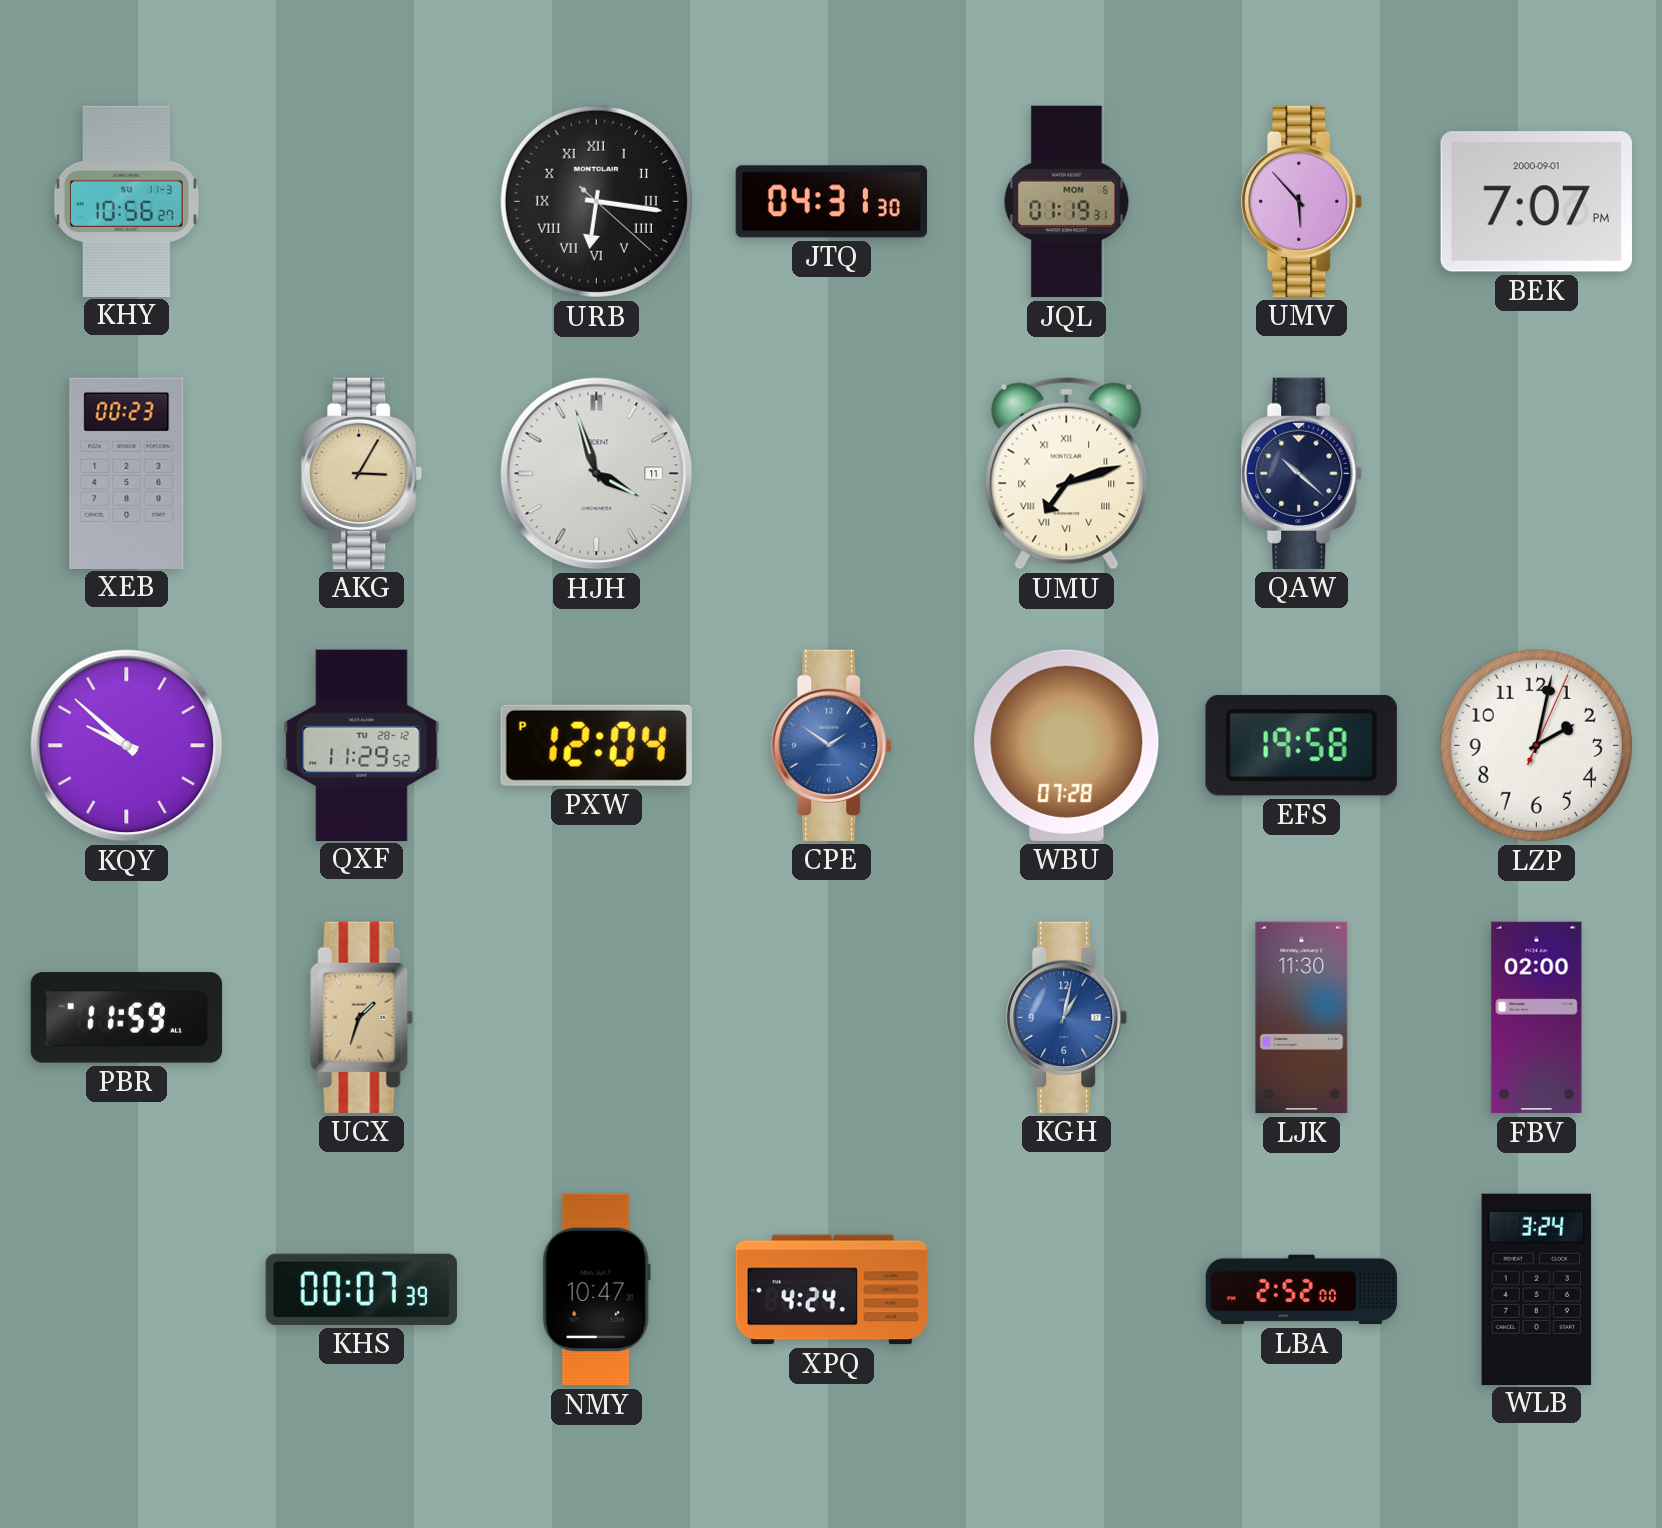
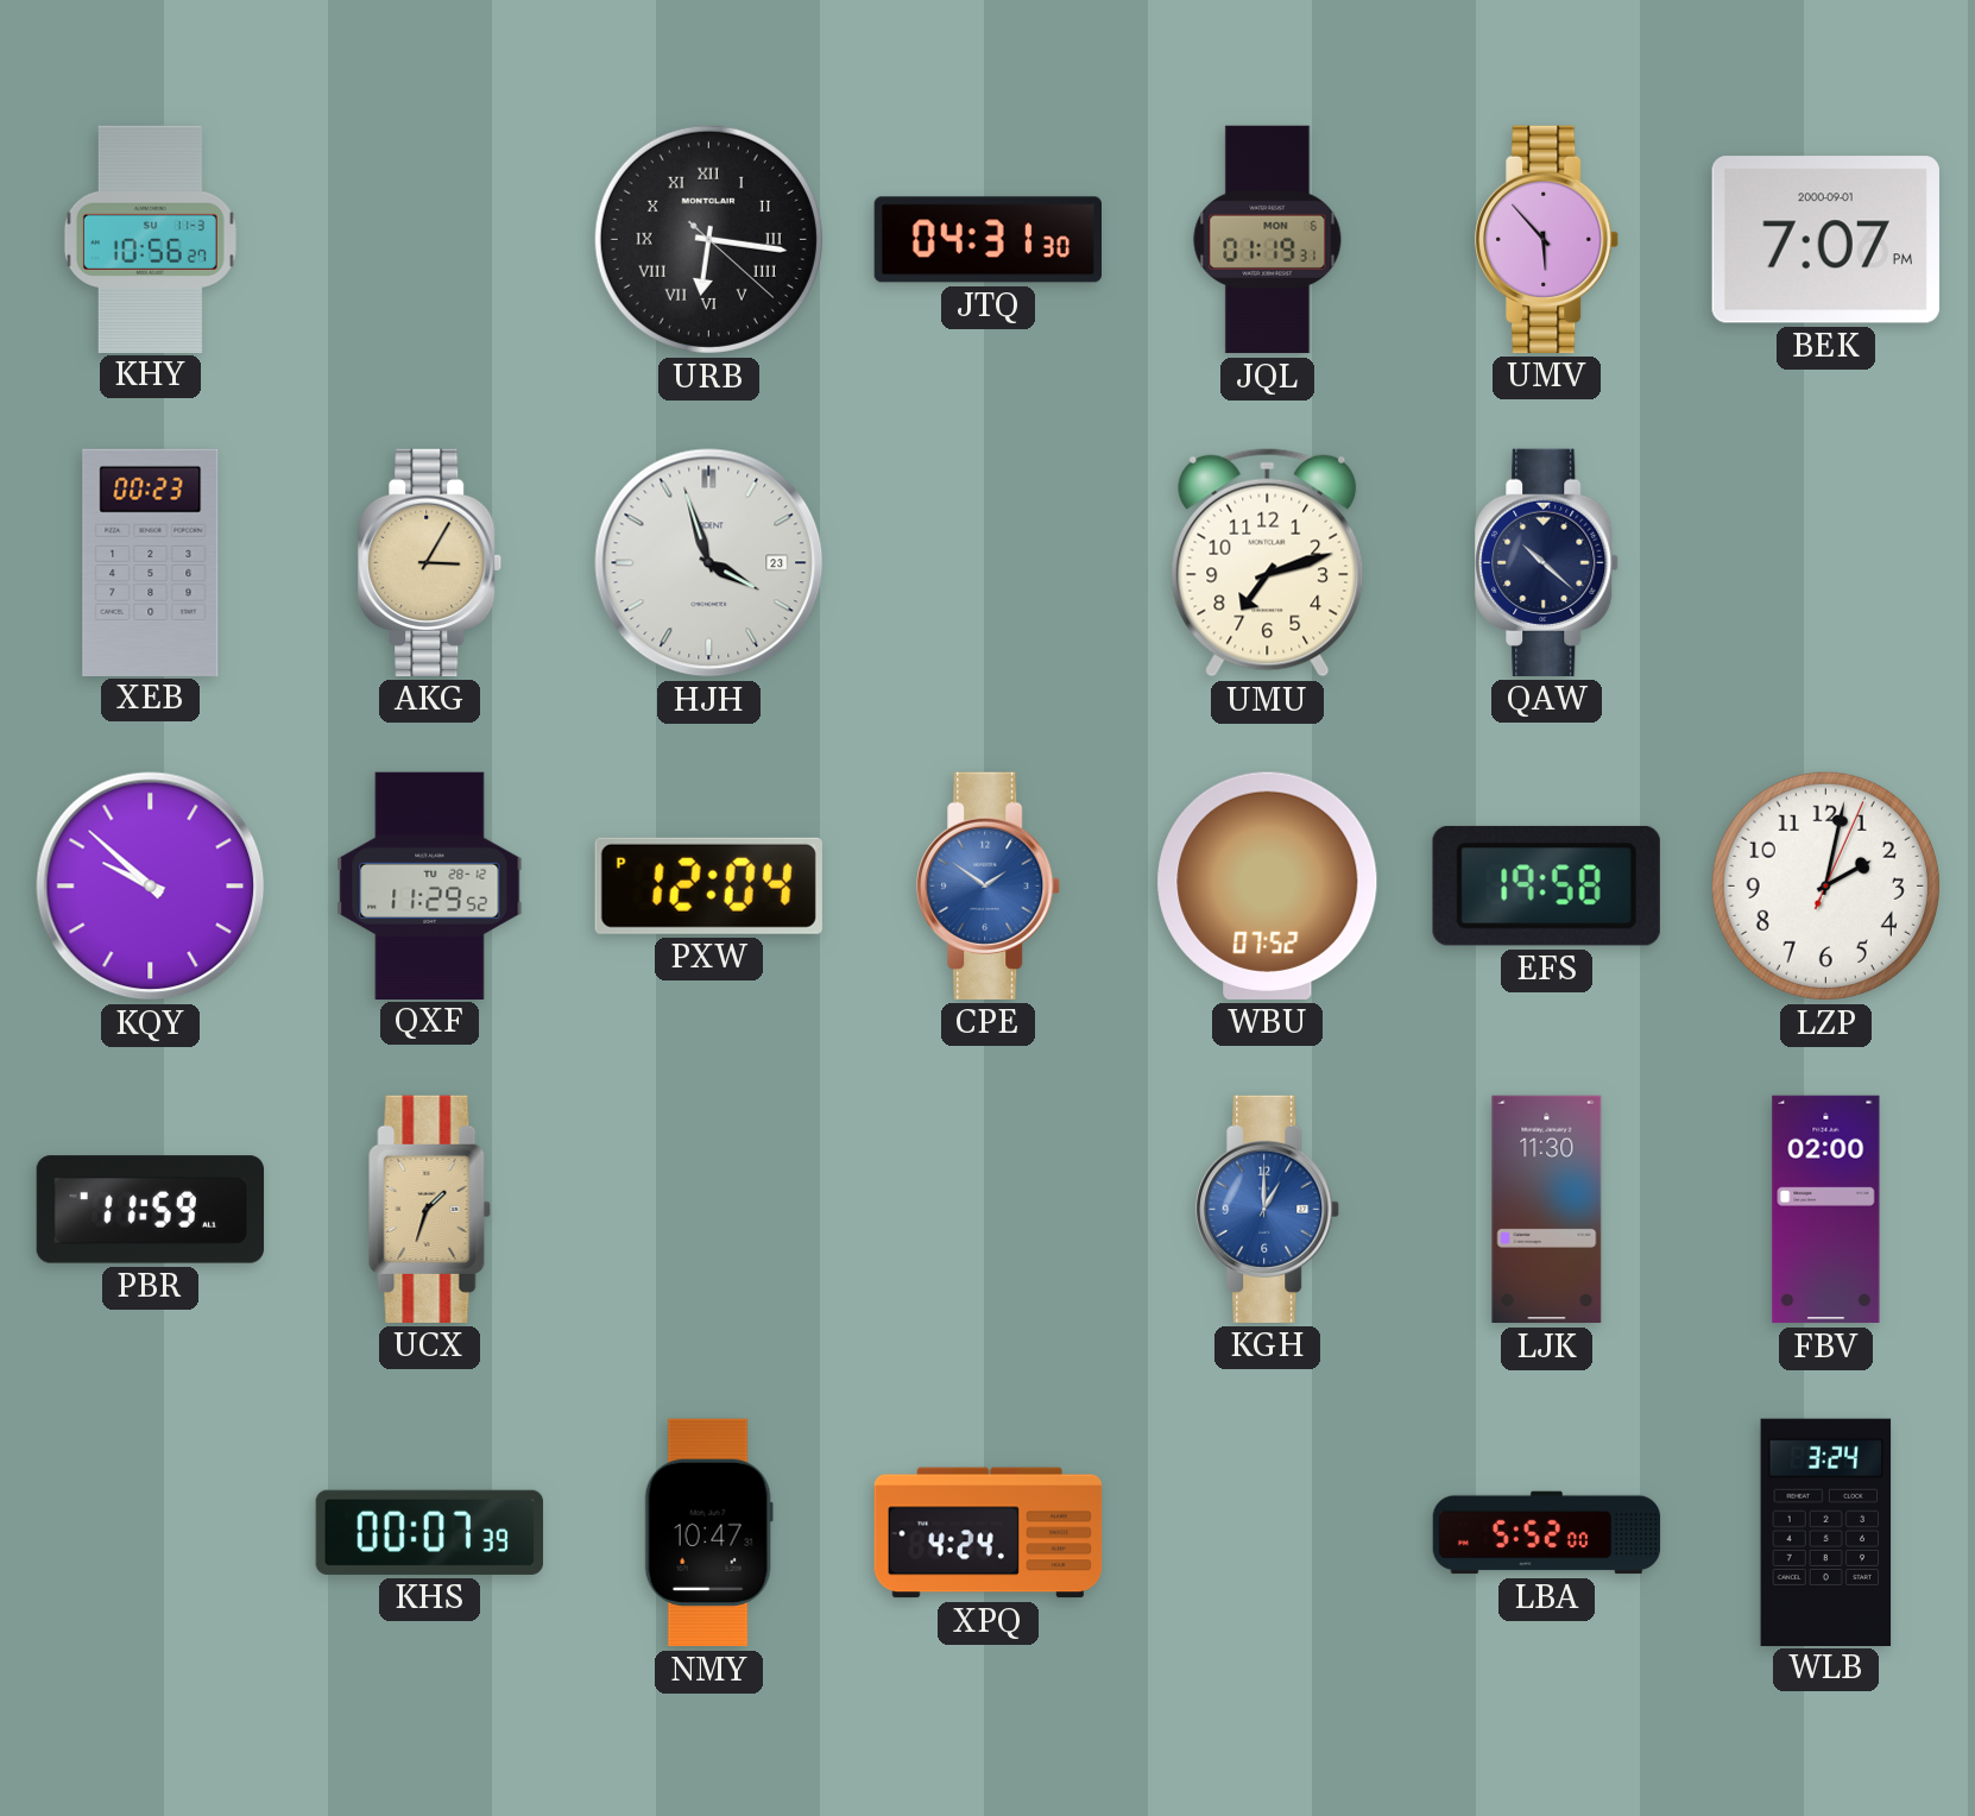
HJH date: 11 -> 23
UMU numerals: Roman -> Arabic
WBU: 07:28 -> 07:52
KGH: 1:02 -> 1:00
LBA: 2:52 -> 5:52
